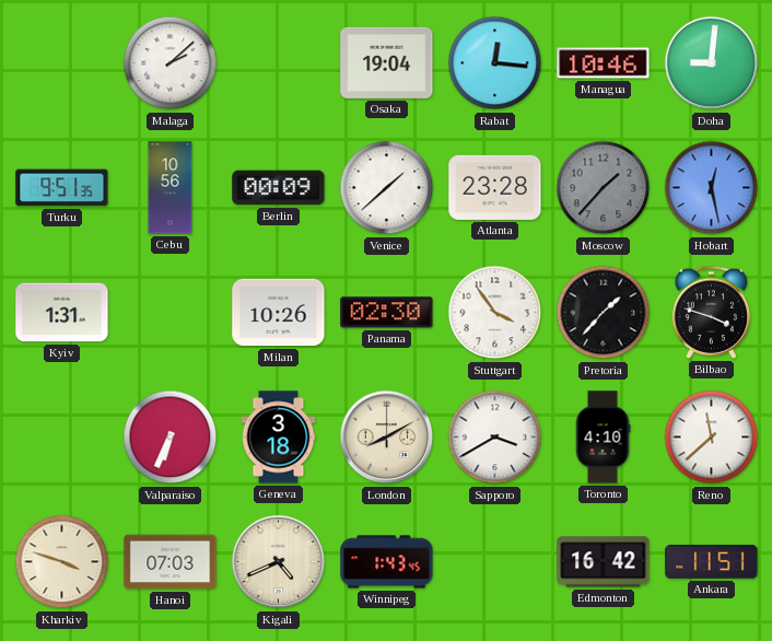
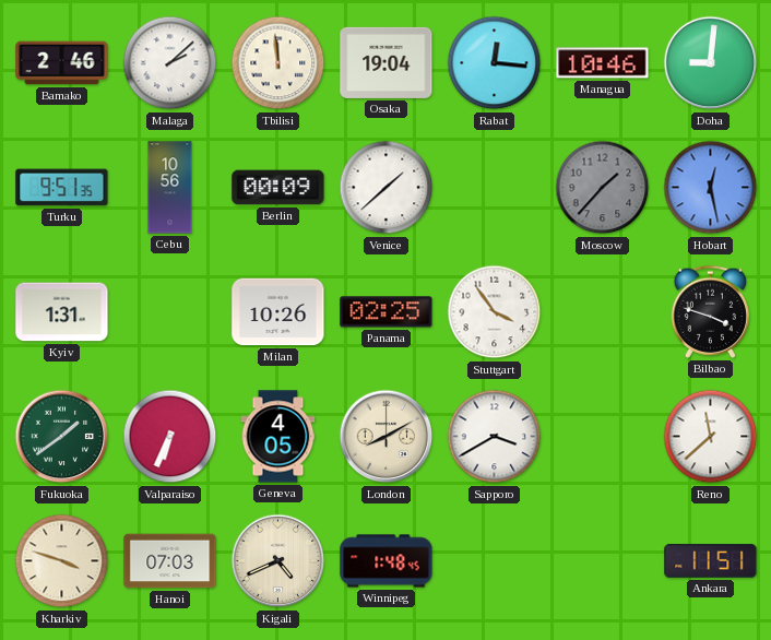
Bamako: none -> 2:46
Tbilisi: none -> 11:59
Atlanta: 23:28 -> none
Panama: 02:30 -> 02:25
Pretoria: 1:37 -> none
Fukuoka: none -> 1:39
Geneva: 3:18 -> 4:05
Toronto: 4:10 -> none
Winnipeg: 1:43 -> 1:48
Edmonton: 16:42 -> none
